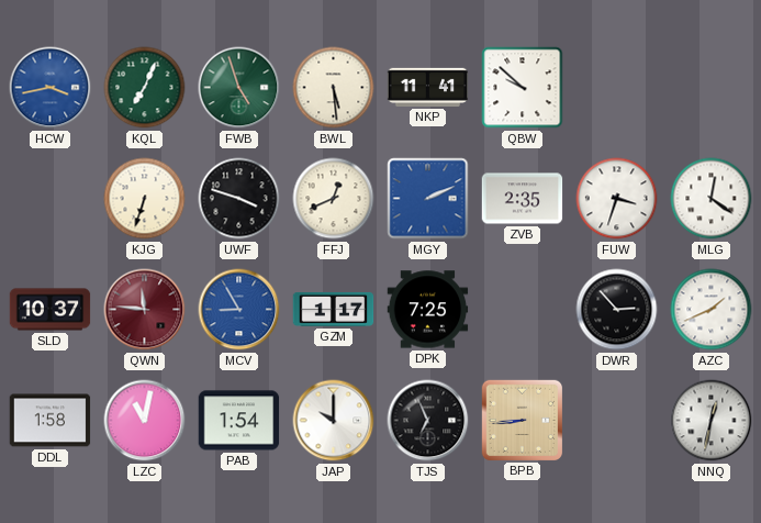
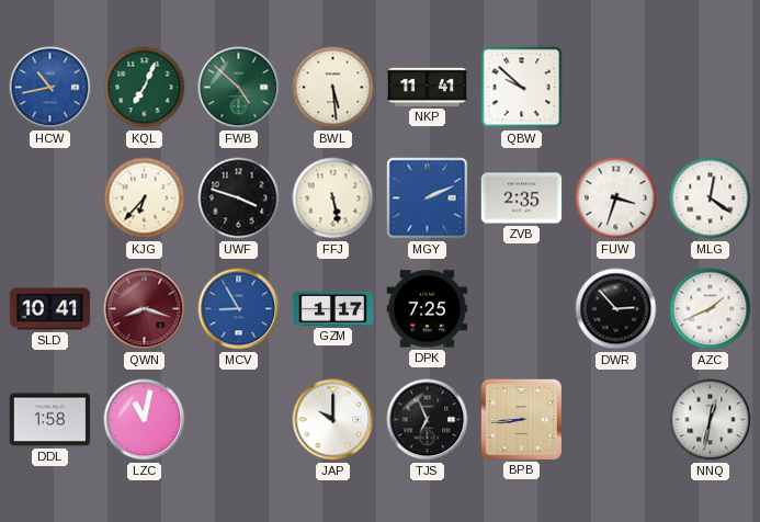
HCW: 3:43 -> 10:43
FWB: 4:57 -> 4:52
KJG: 6:33 -> 6:37
FFJ: 12:41 -> 5:28
SLD: 10:37 -> 10:41
QWN: 11:46 -> 8:18
PAB: 1:54 -> none
